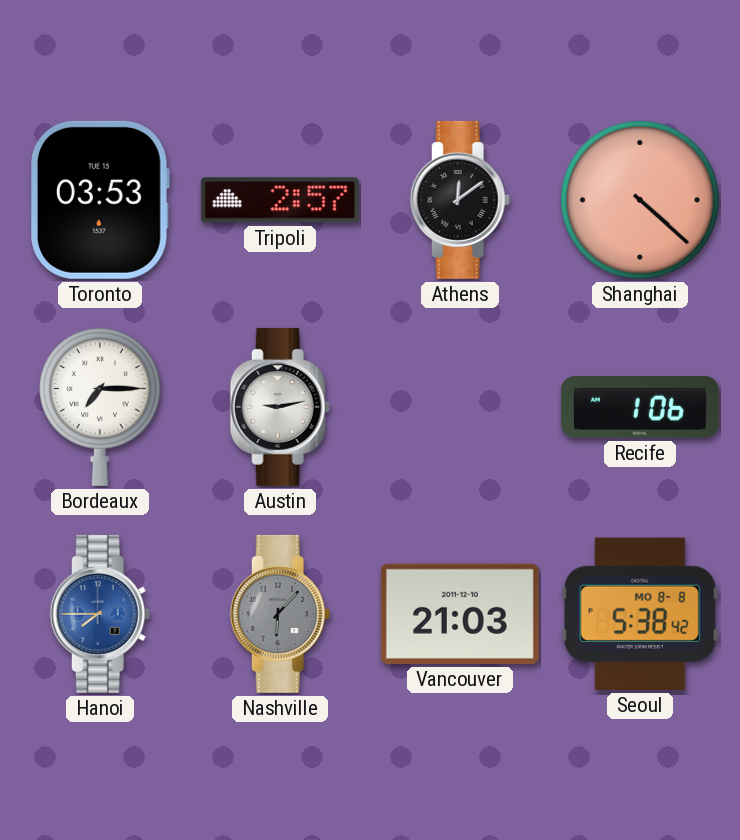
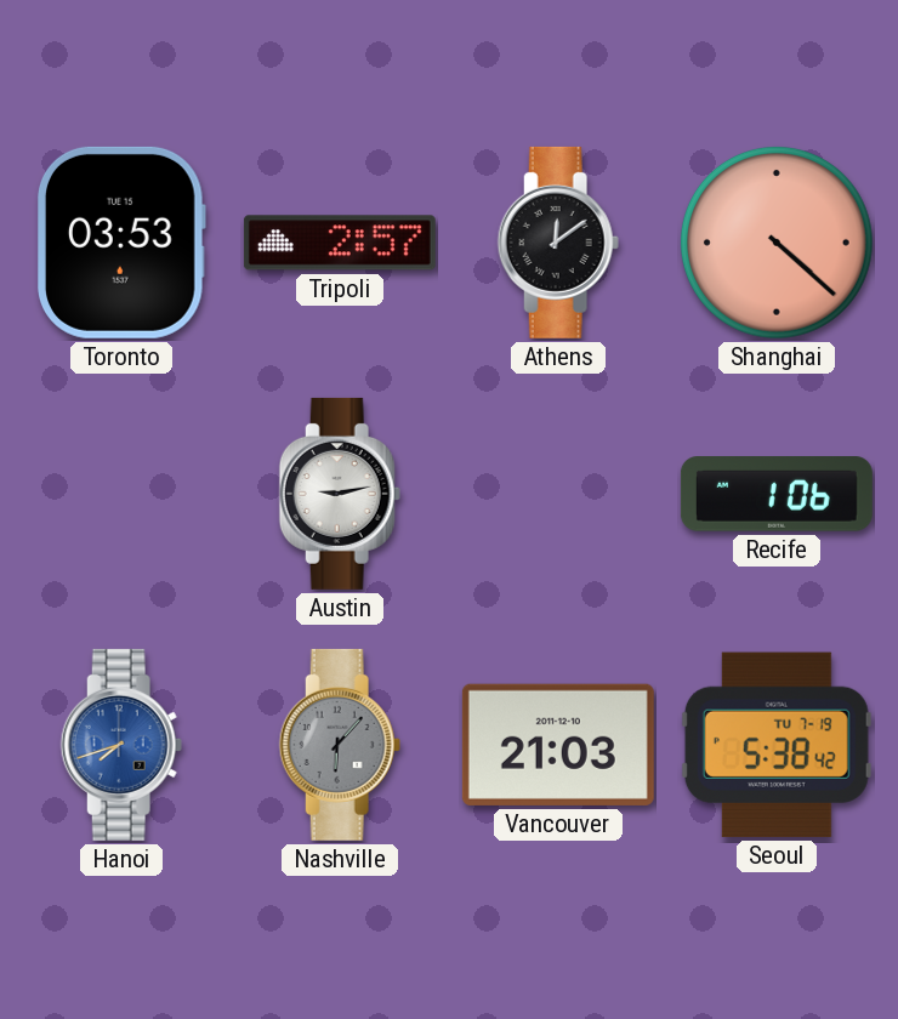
Bordeaux: 7:15 -> none
Hanoi: 7:45 -> 7:42
Seoul date: MO 8-8 -> TU 7-19
